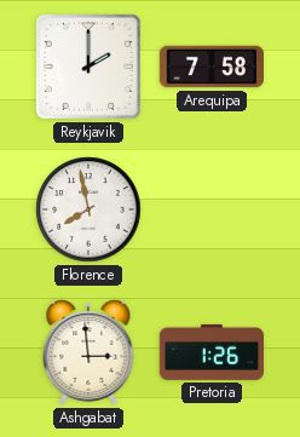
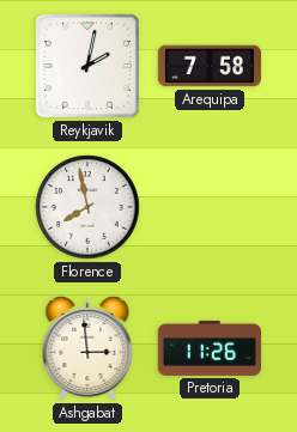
Reykjavik: 2:00 -> 2:02
Pretoria: 1:26 -> 11:26
